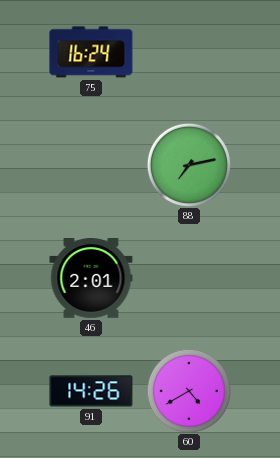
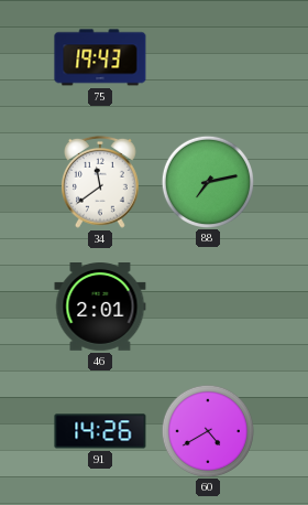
75: 16:24 -> 19:43
34: none -> 11:39
